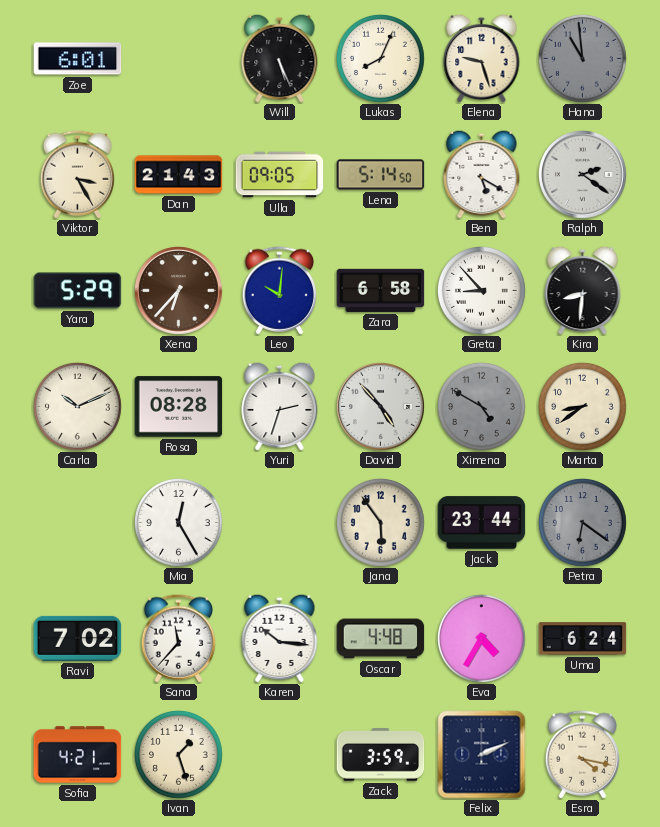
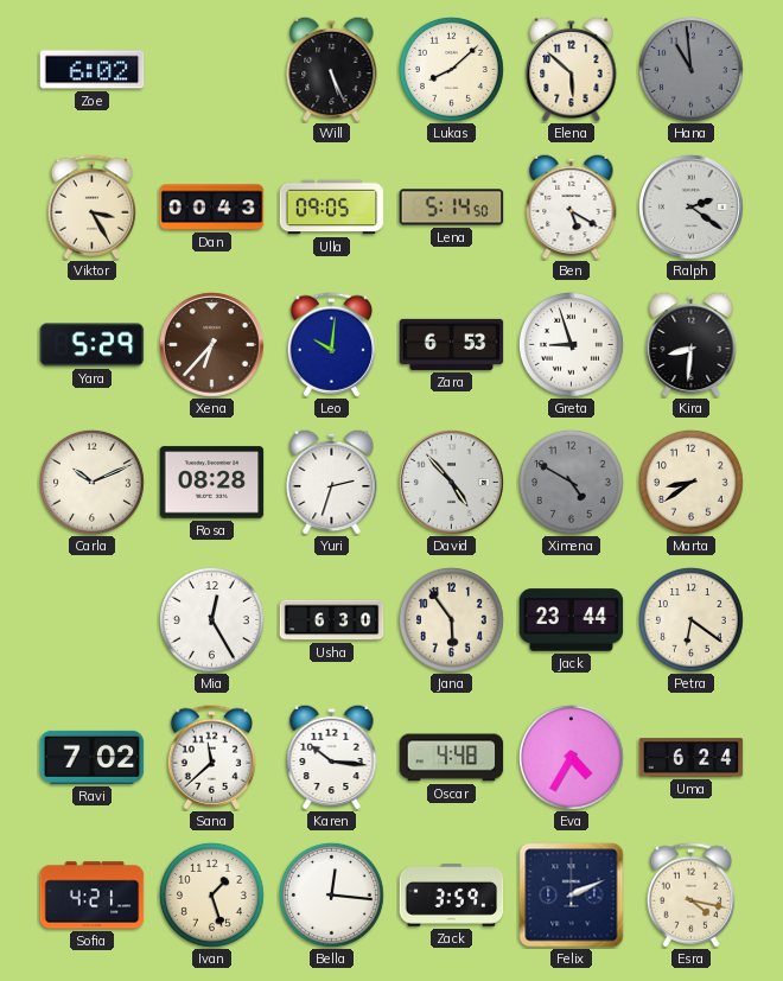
Zoe: 6:01 -> 6:02
Lukas: 8:04 -> 8:08
Elena: 9:27 -> 5:52
Dan: 21:43 -> 00:43
Zara: 6:58 -> 6:53
Greta: 8:53 -> 8:57
Usha: none -> 6:30
Petra dial: grey -> cream
Sana: 11:37 -> 11:38
Bella: none -> 12:16
